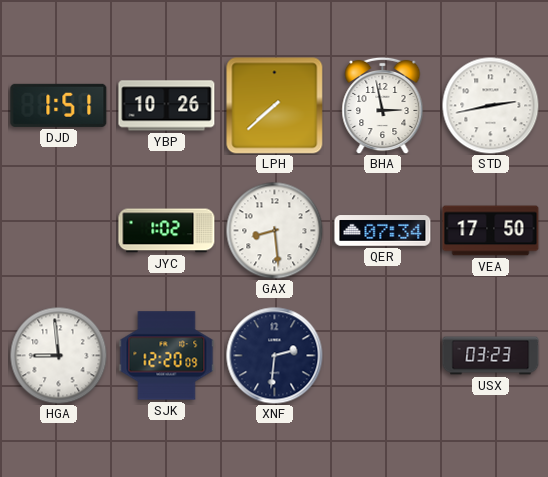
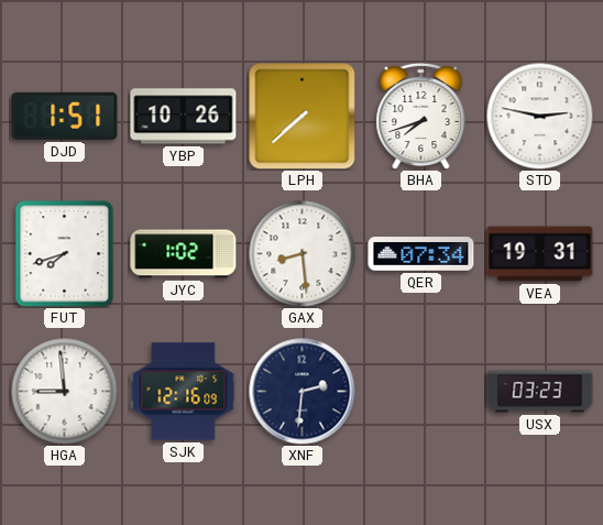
BHA: 2:58 -> 7:42
STD: 2:43 -> 2:47
FUT: none -> 7:42
VEA: 17:50 -> 19:31
SJK: 12:20 -> 12:16
